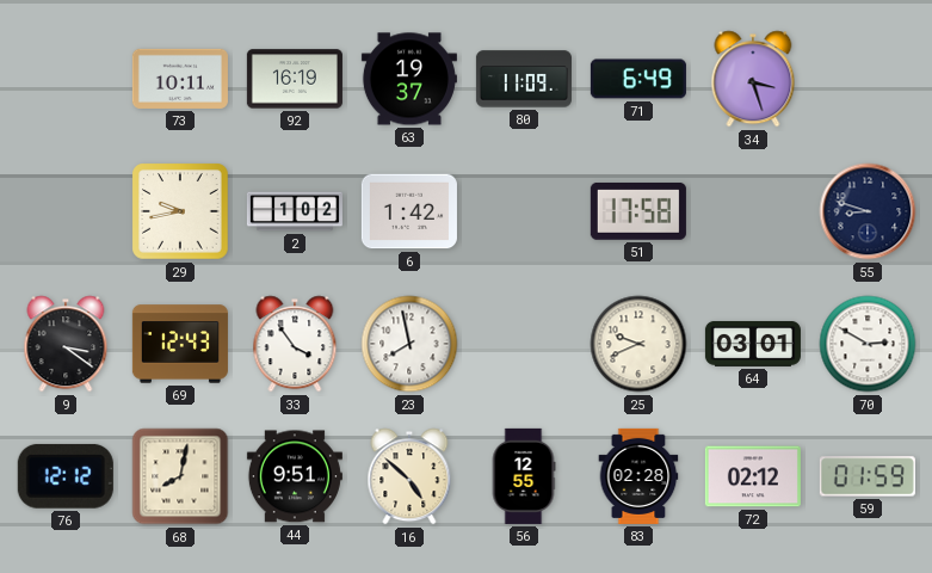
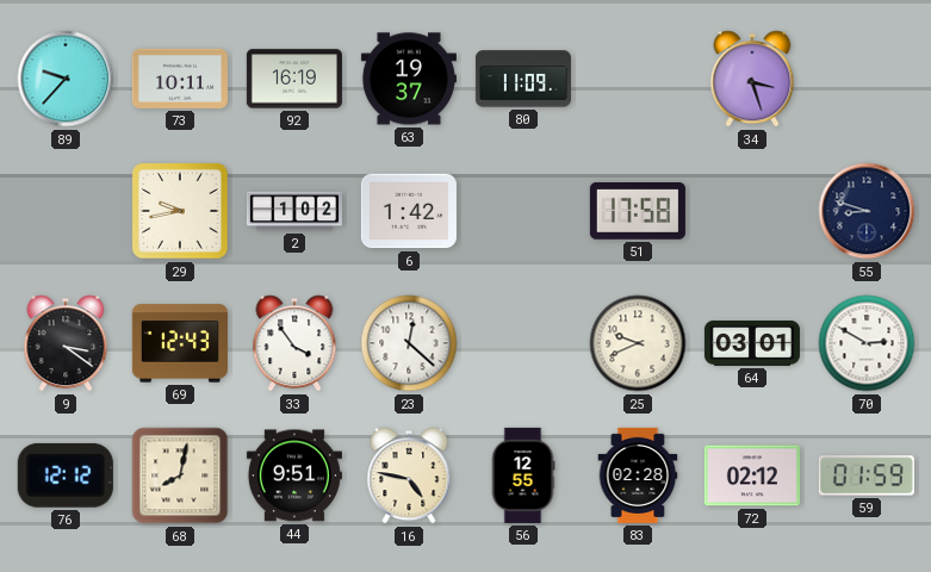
89: none -> 9:37
71: 6:49 -> none
23: 7:58 -> 12:22
16: 4:52 -> 4:47
